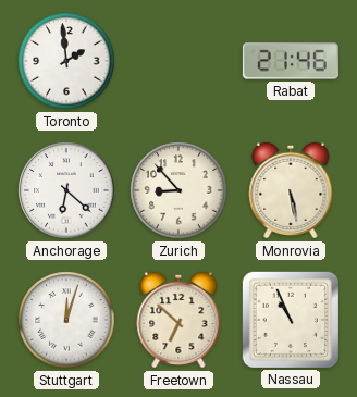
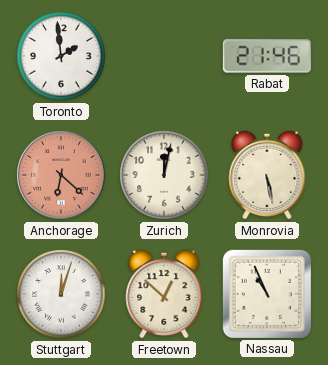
Anchorage dial: white -> salmon
Zurich: 8:53 -> 12:02
Freetown: 6:52 -> 12:52
